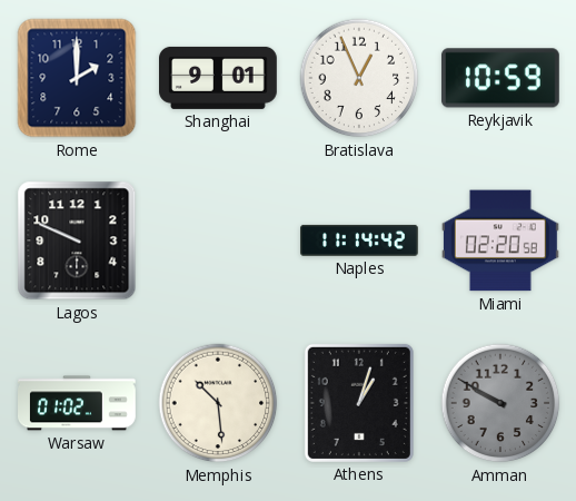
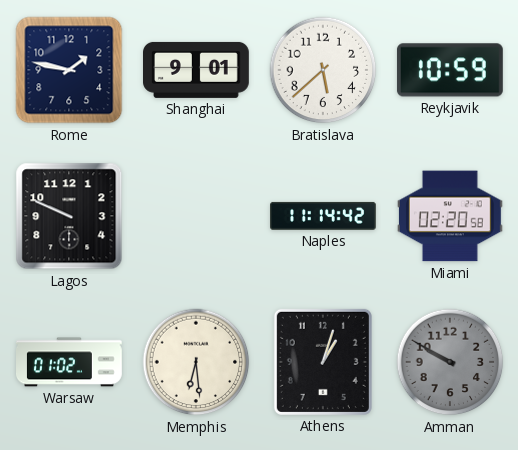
Rome: 2:00 -> 1:47
Bratislava: 12:56 -> 5:38
Memphis: 10:29 -> 6:29
